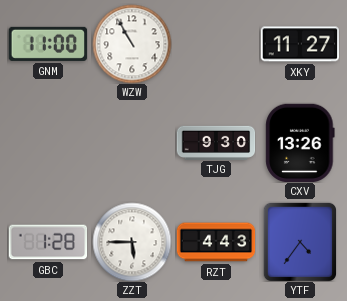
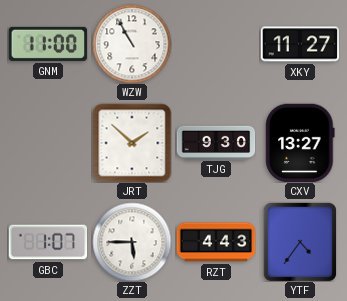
JRT: none -> 1:52
CXV: 13:26 -> 13:27
GBC: 1:28 -> 1:07
